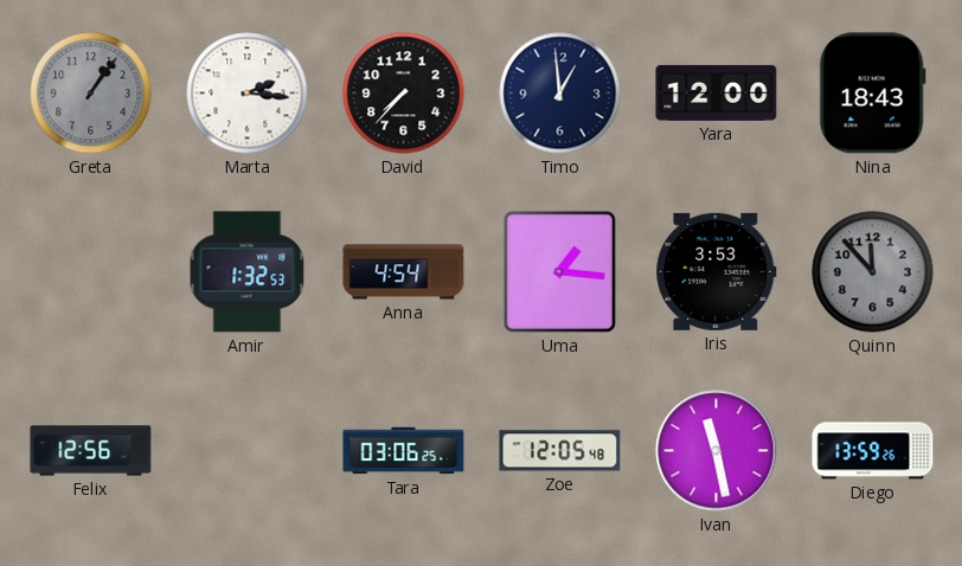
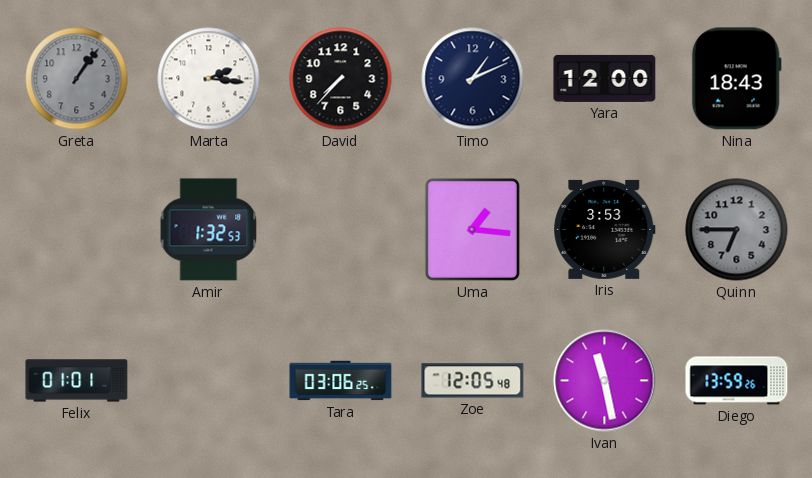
Timo: 12:59 -> 1:11
Anna: 4:54 -> none
Quinn: 11:53 -> 6:45
Felix: 12:56 -> 01:01
